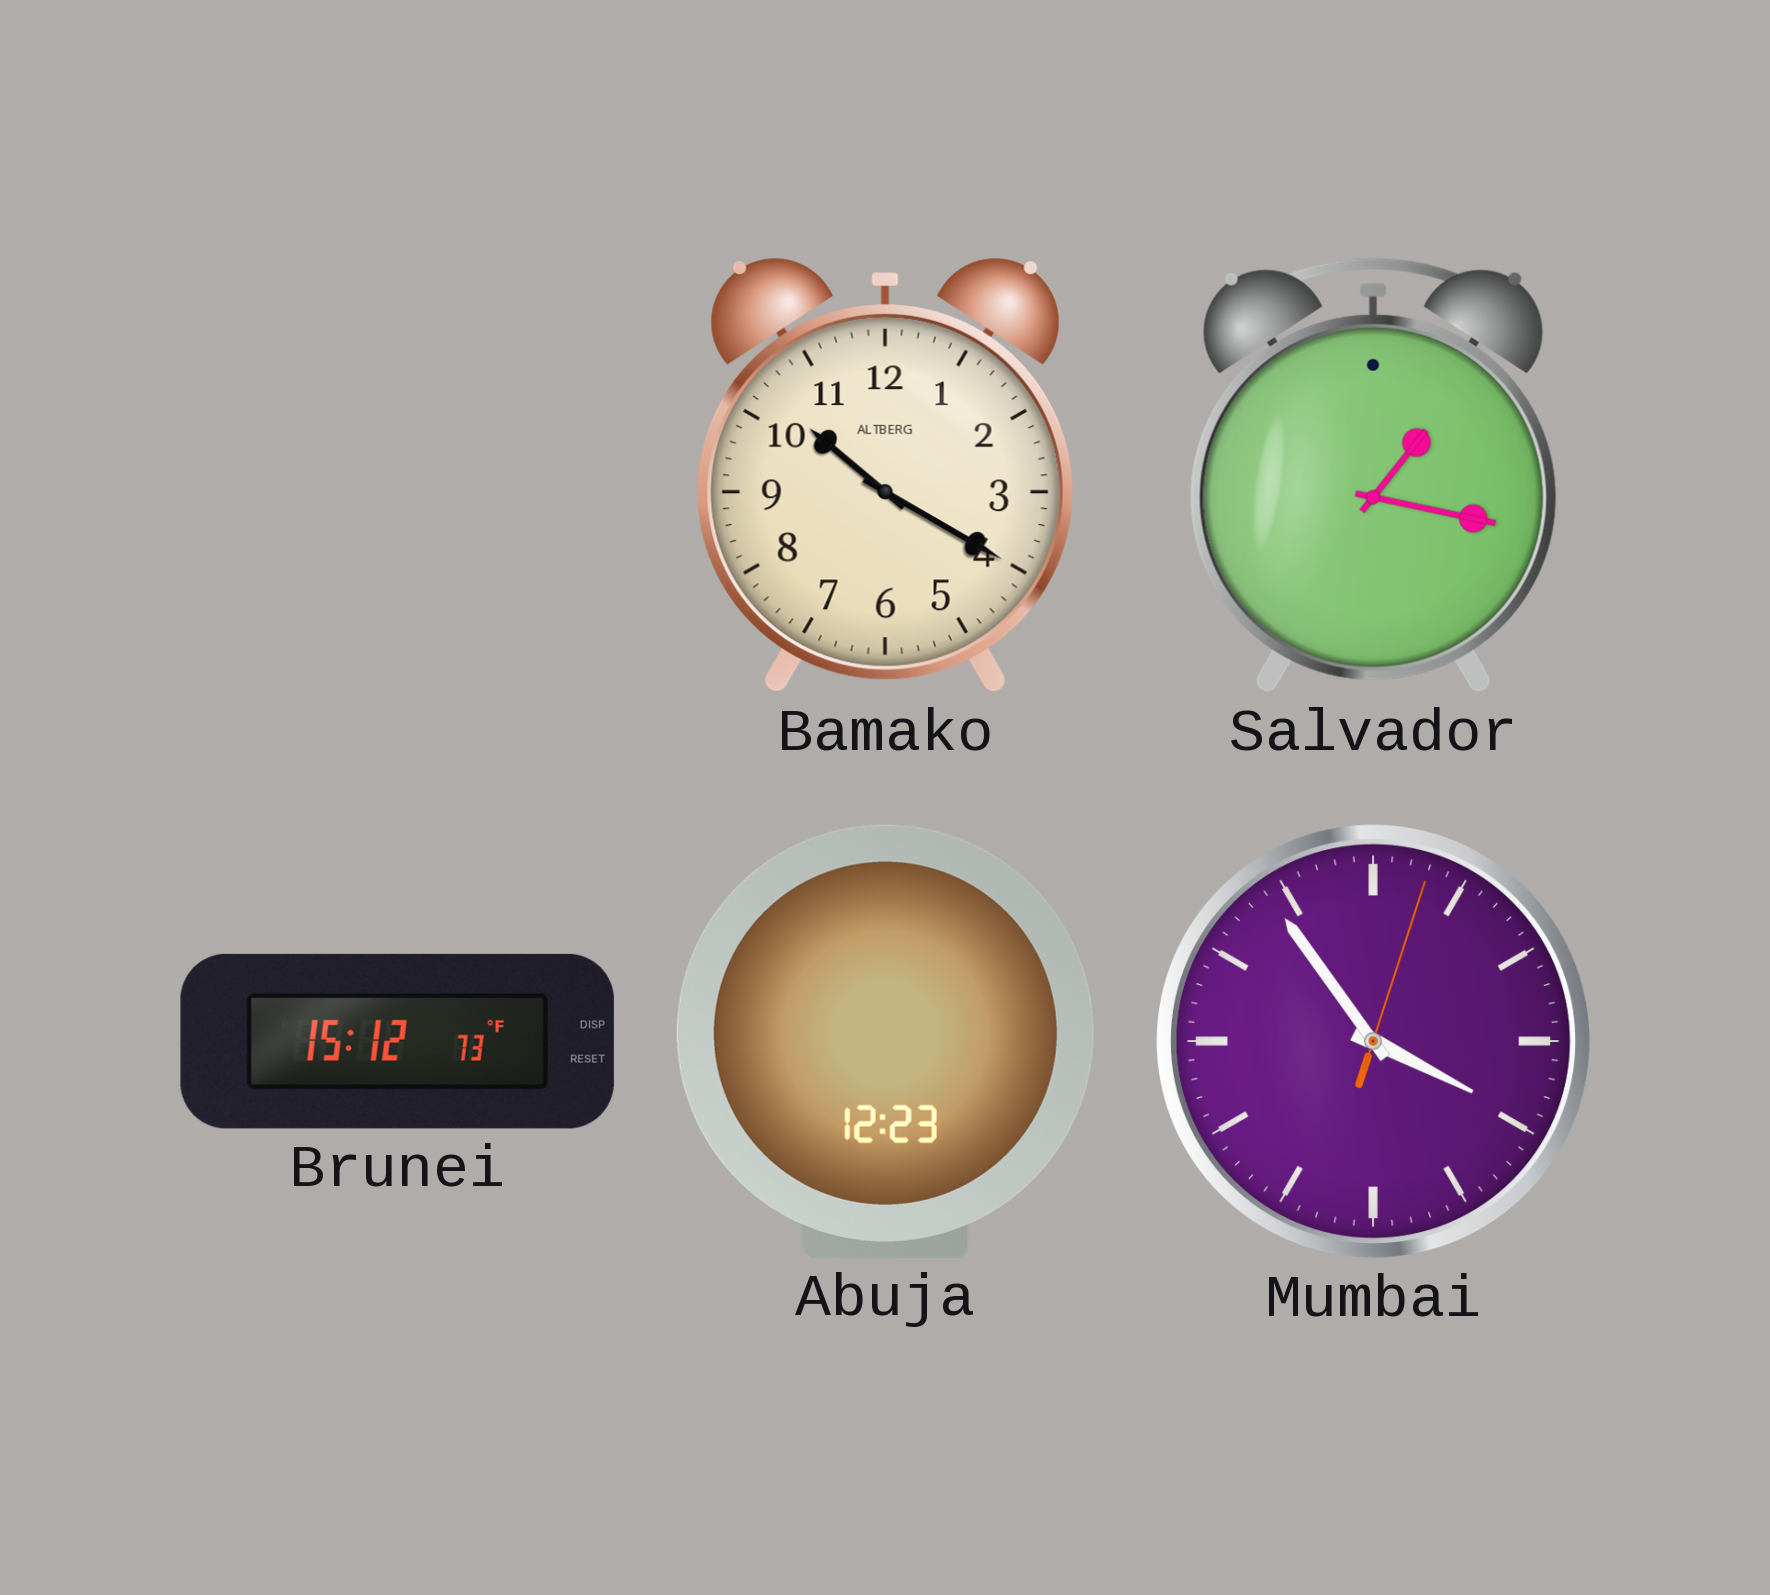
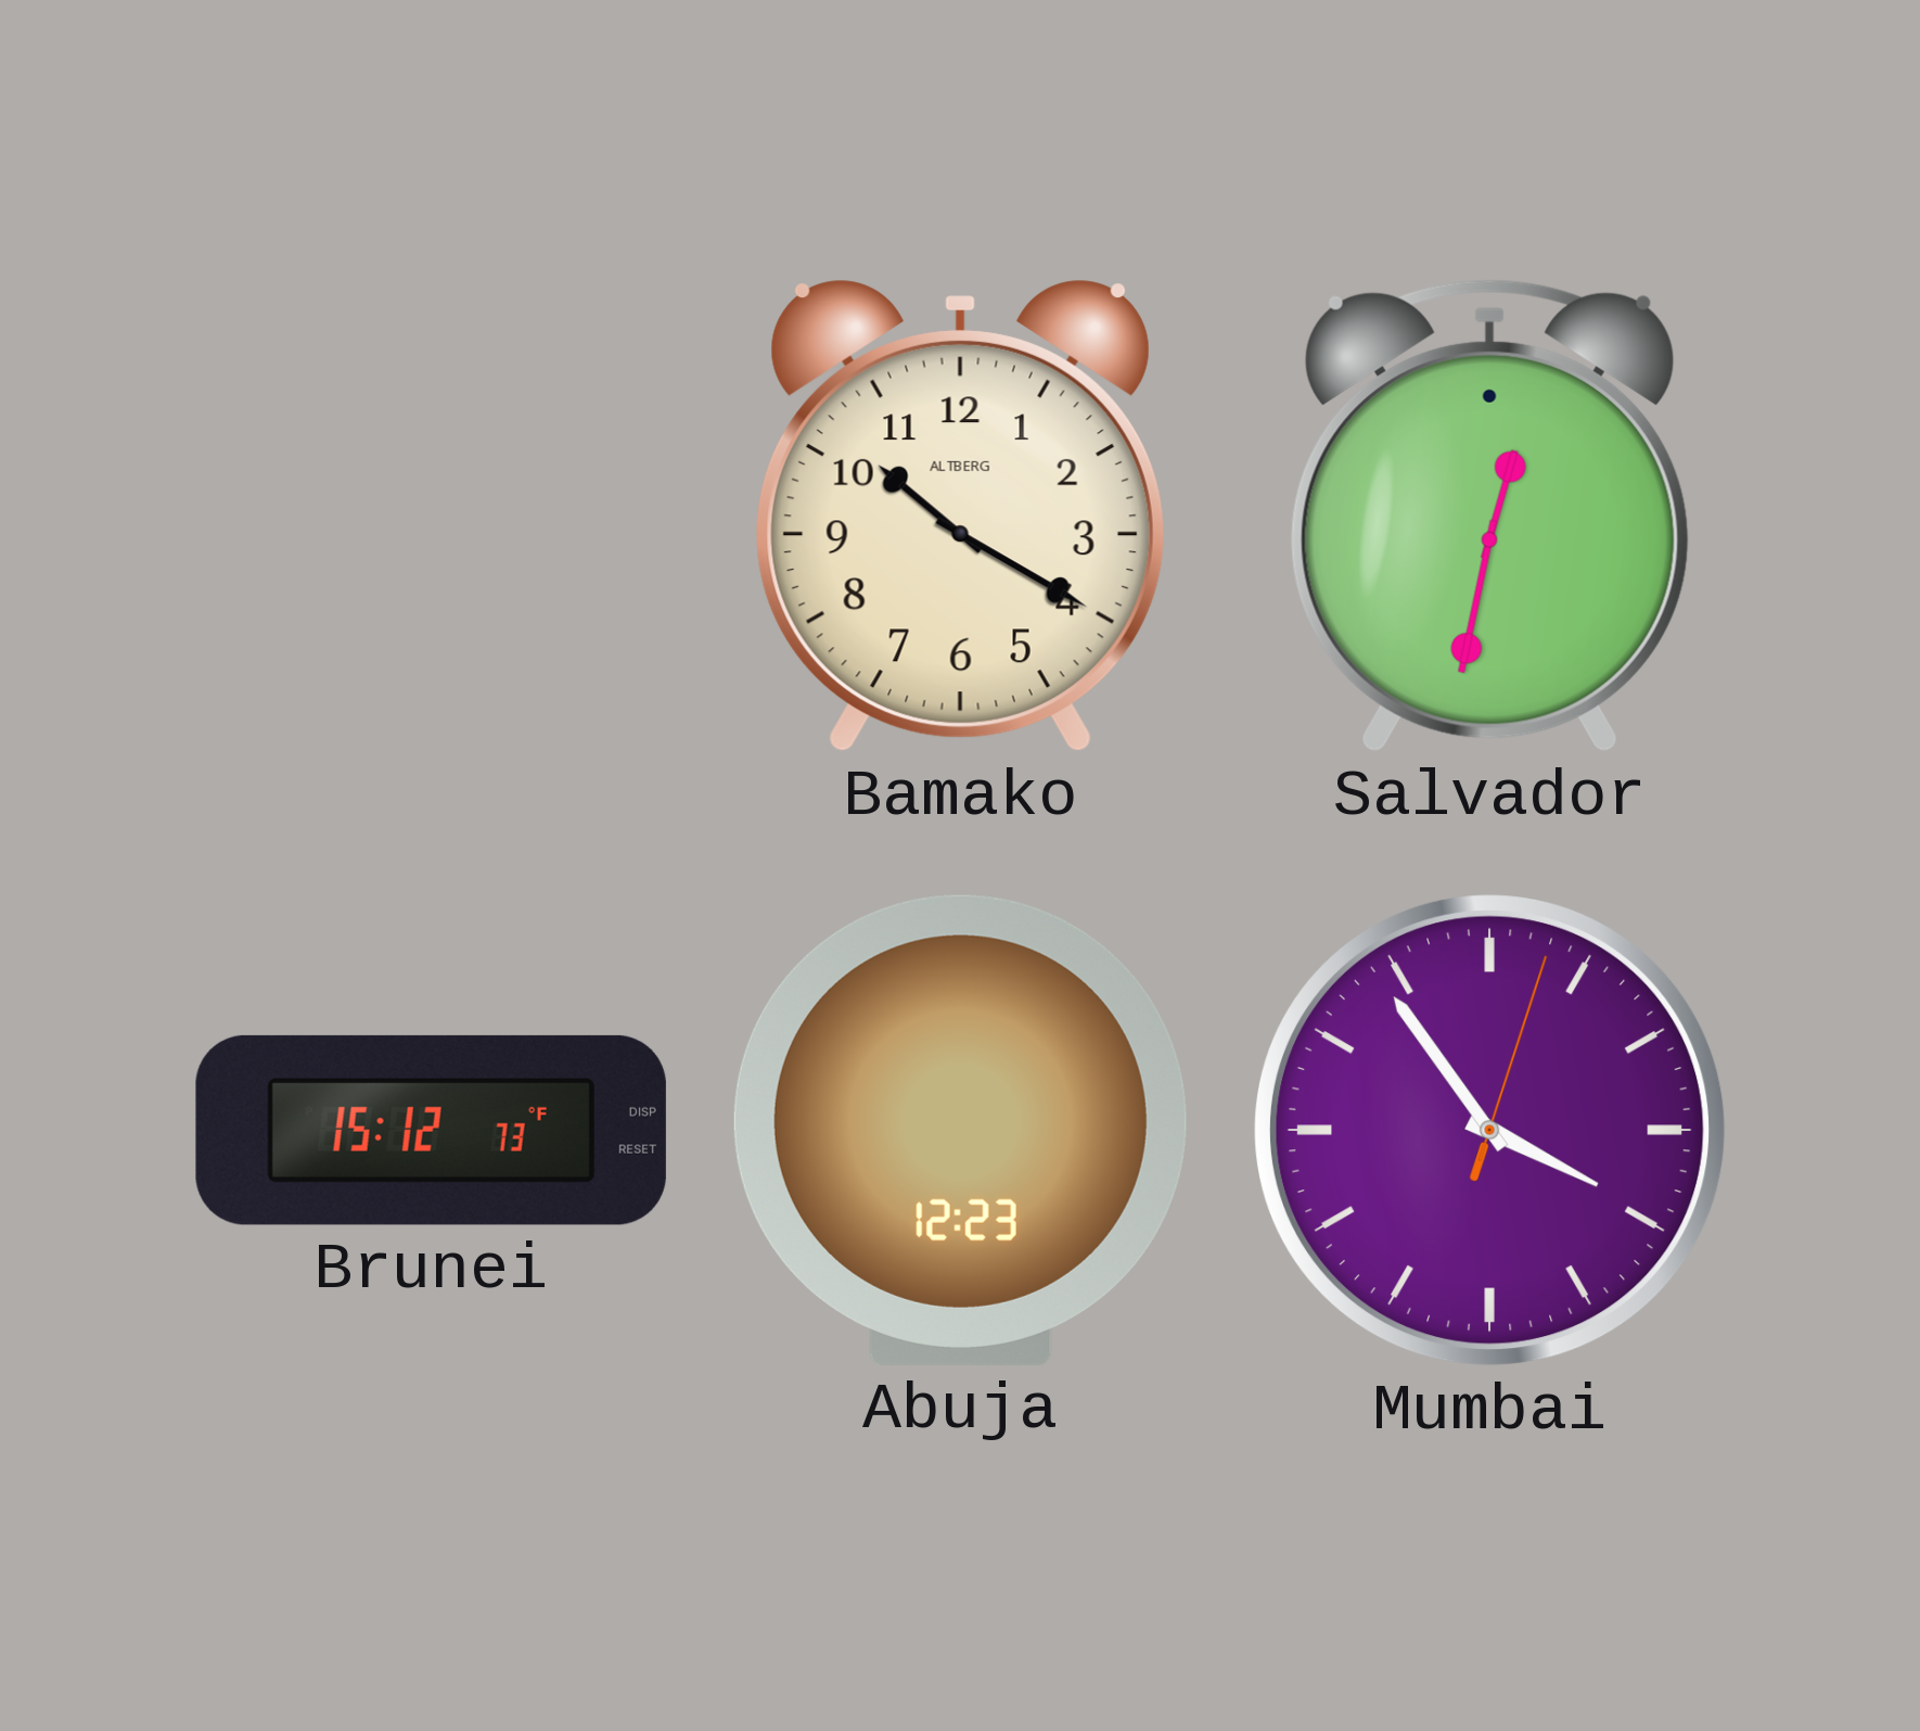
Salvador: 1:17 -> 12:32
